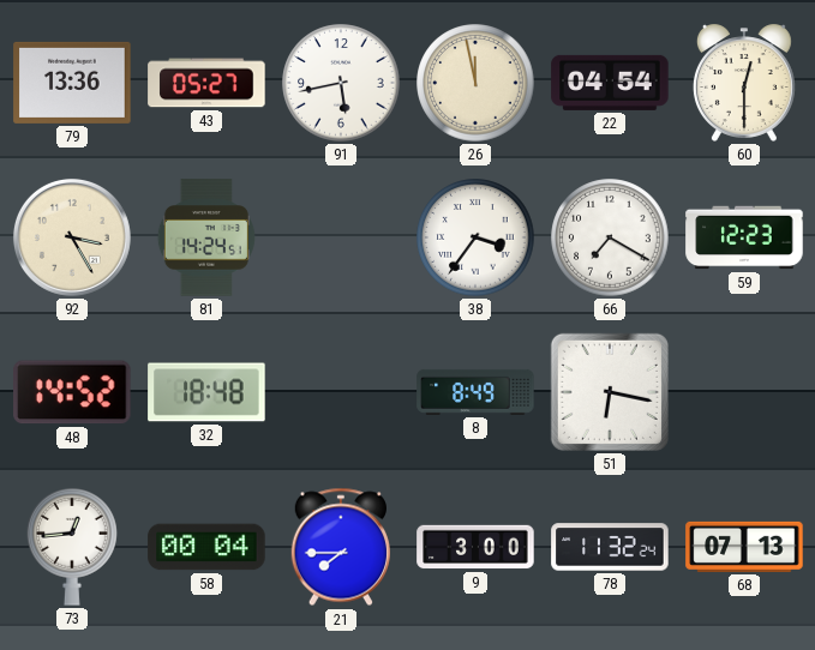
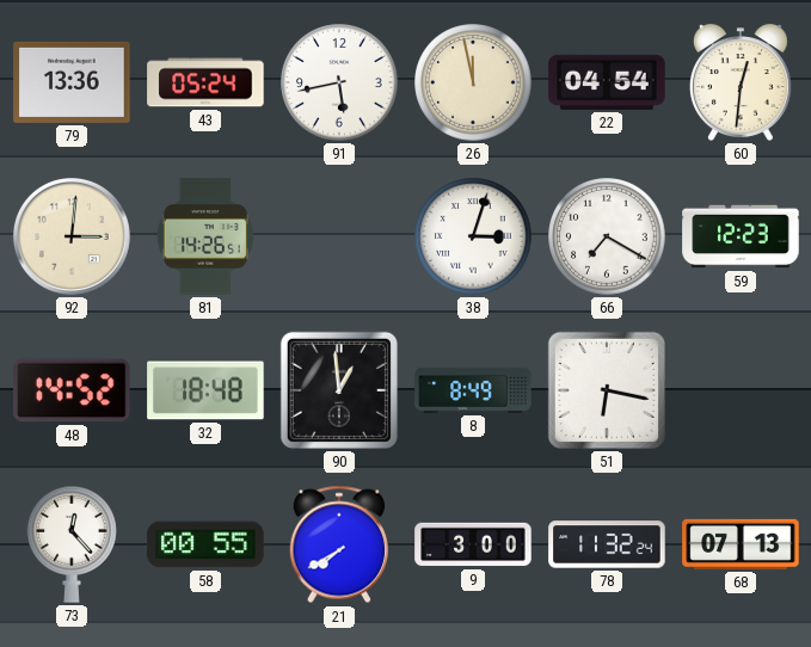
43: 05:27 -> 05:24
60: 12:30 -> 12:31
92: 3:25 -> 3:01
81: 14:24 -> 14:26
38: 3:36 -> 3:03
90: none -> 12:59
73: 12:44 -> 12:23
58: 00:04 -> 00:55
21: 7:45 -> 7:40
